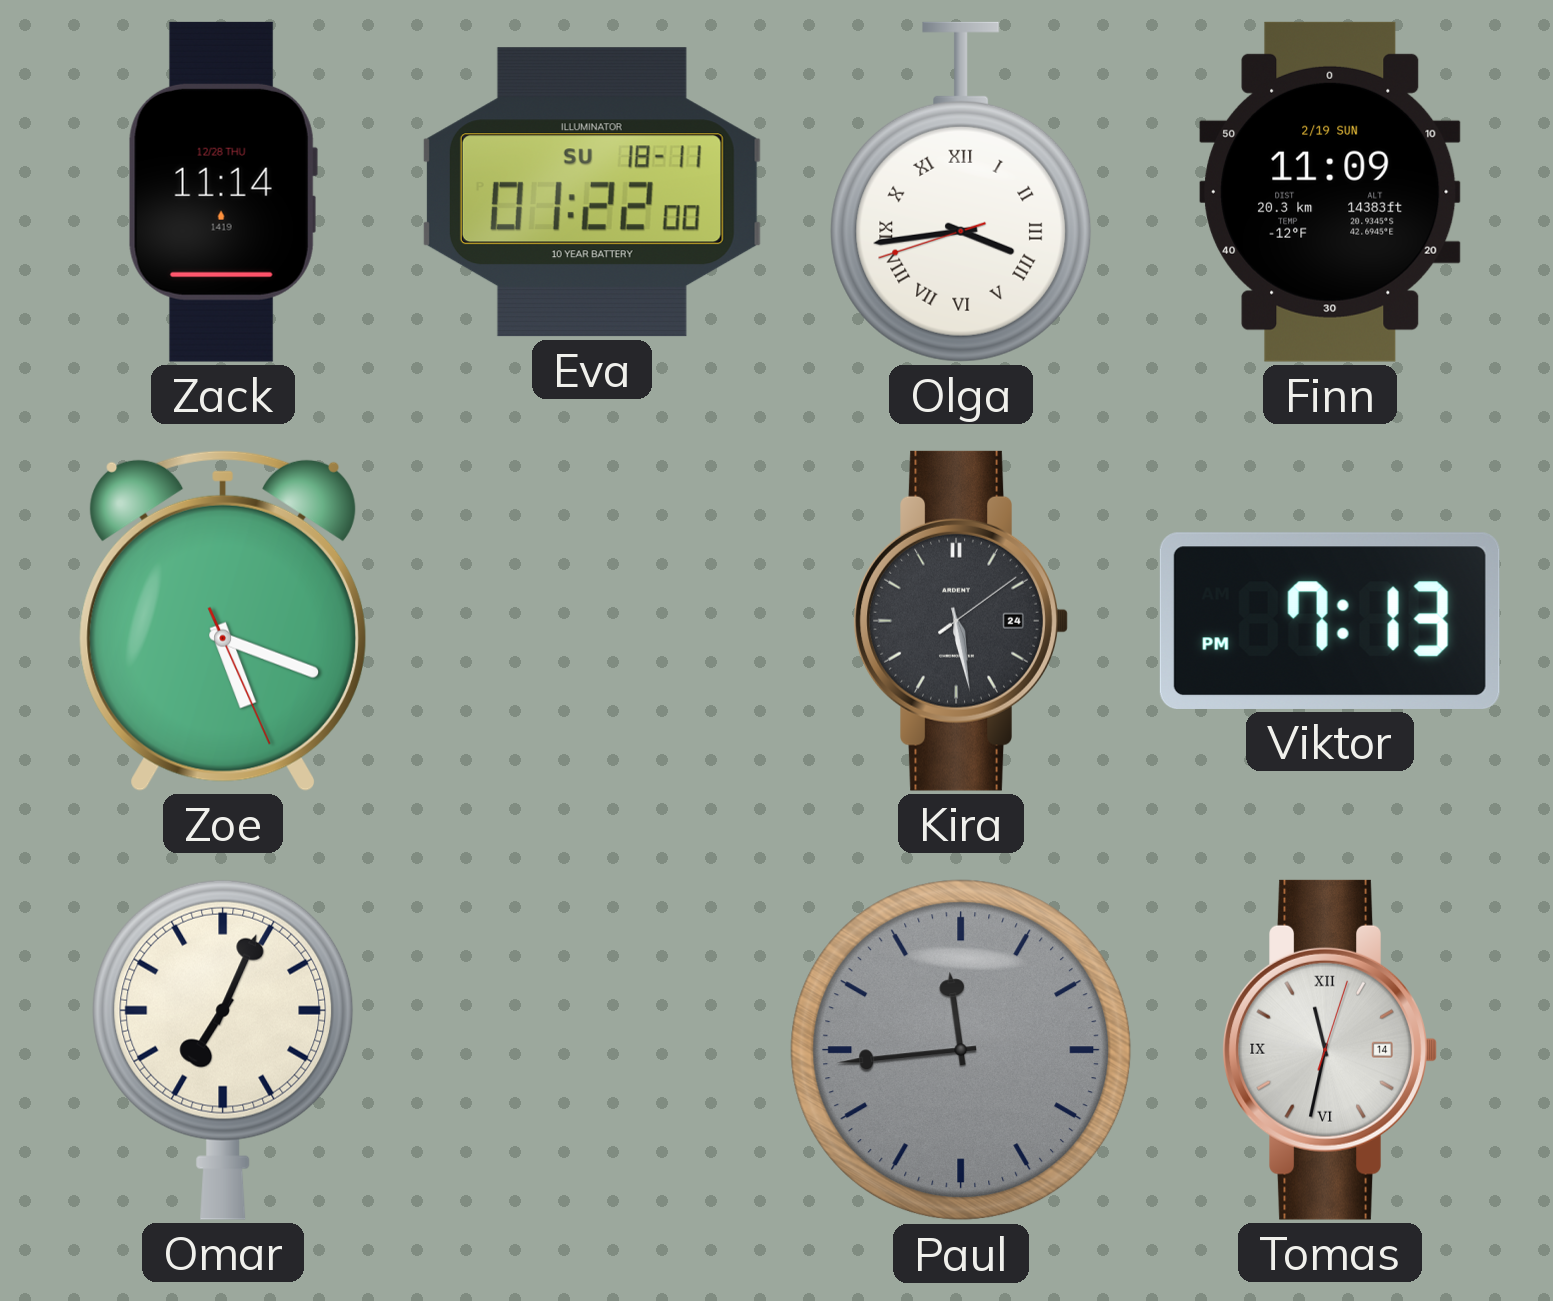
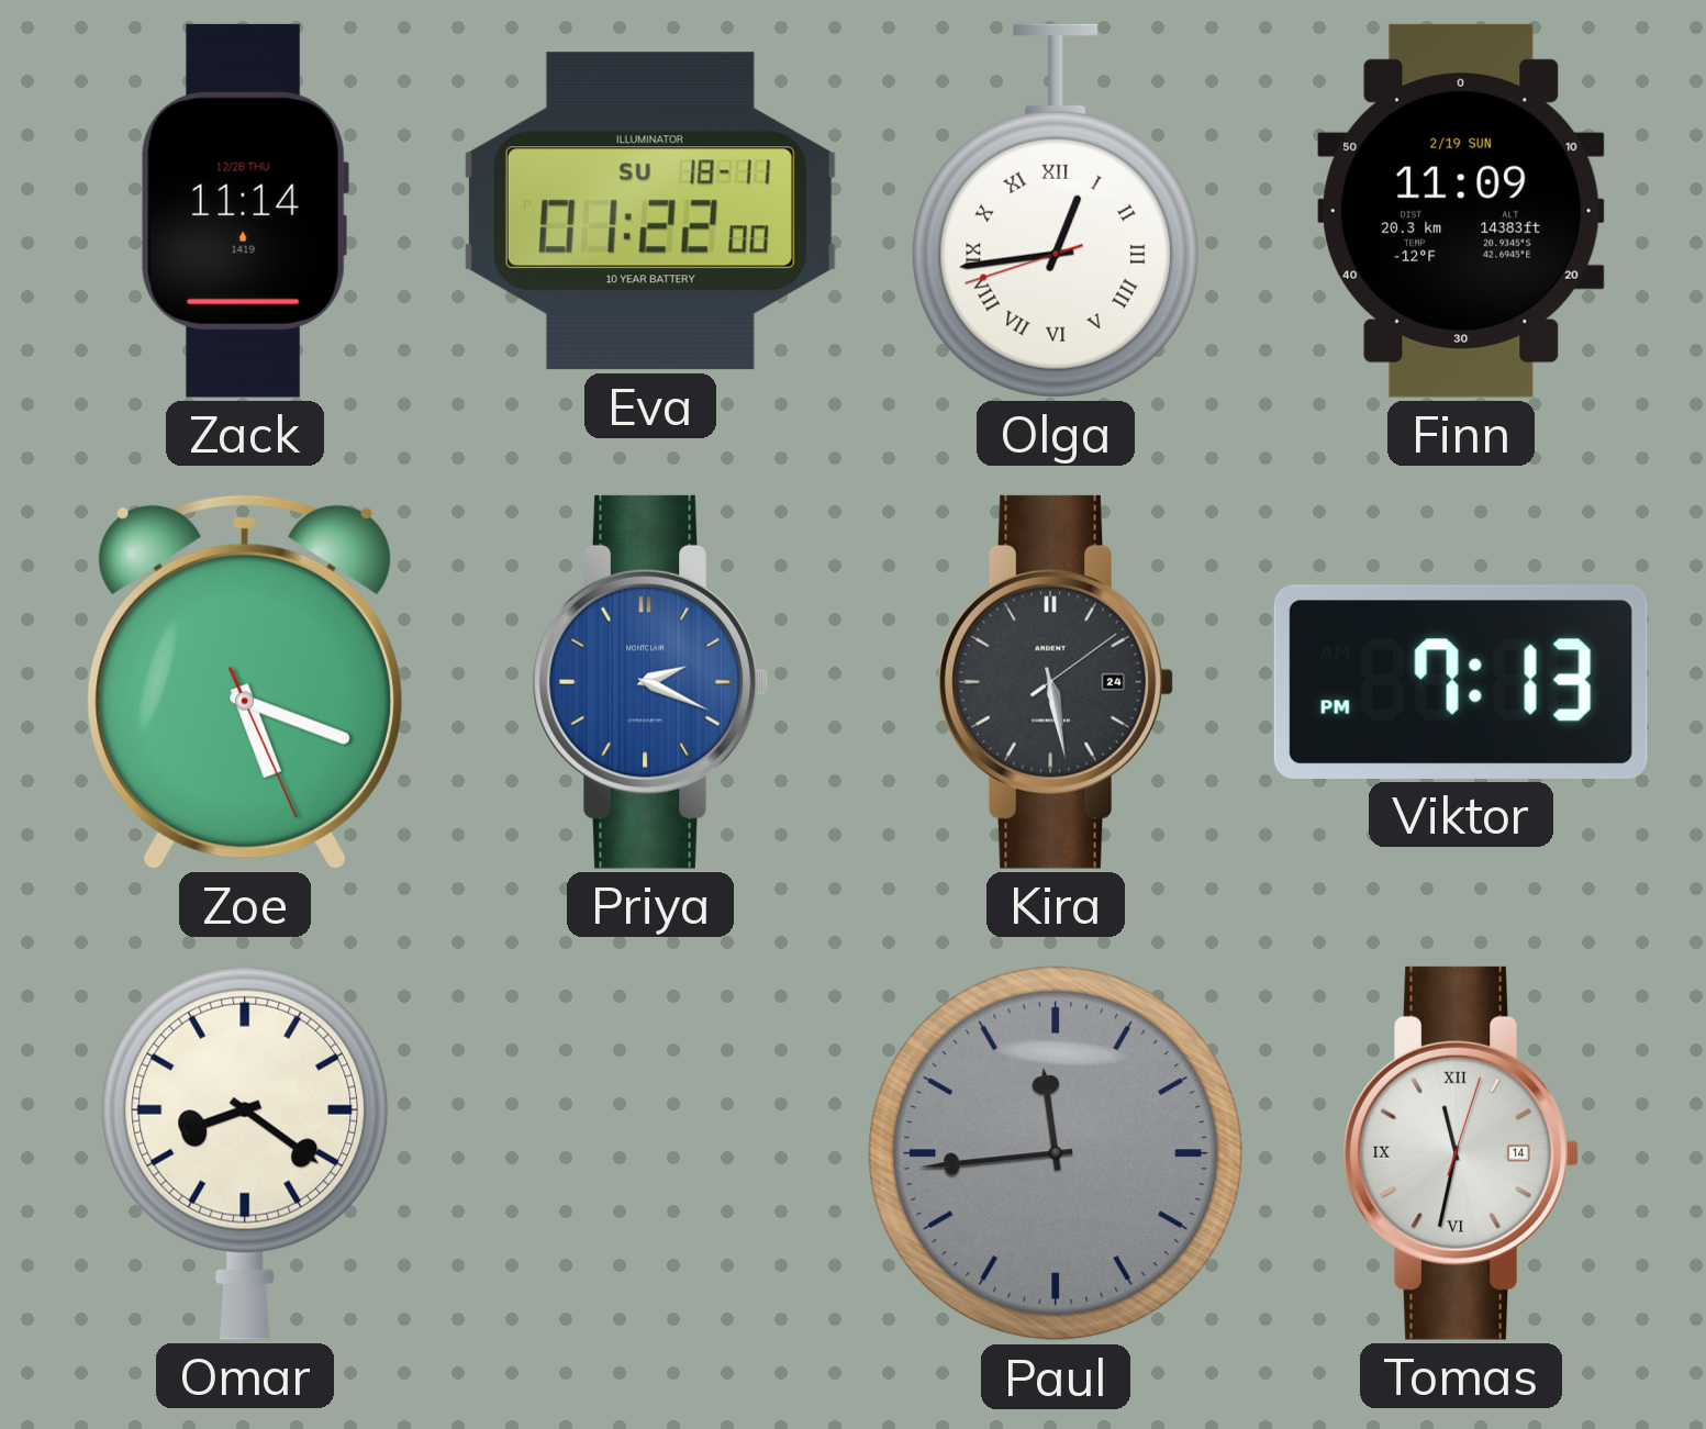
Olga: 3:43 -> 12:43
Priya: none -> 2:19
Omar: 7:04 -> 8:21
